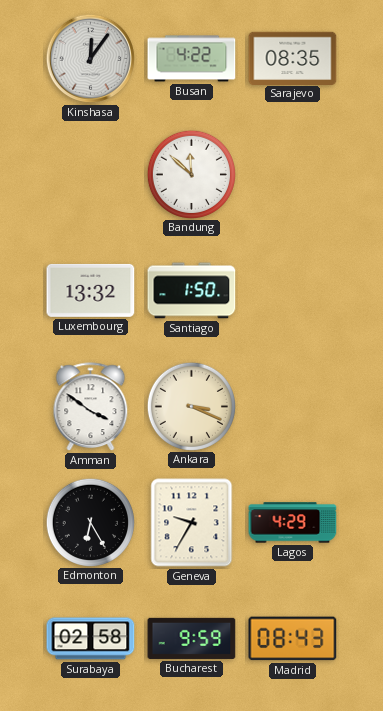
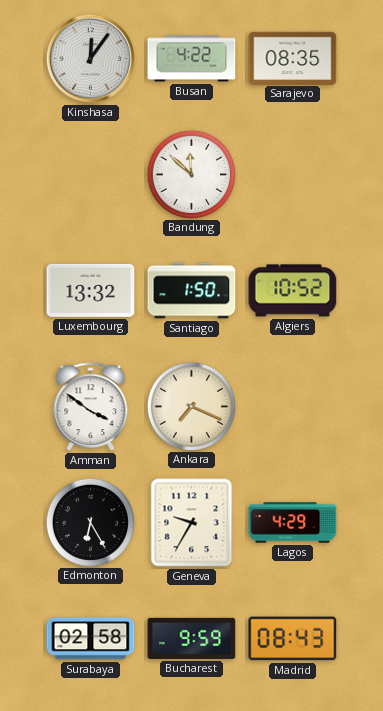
Algiers: none -> 10:52
Ankara: 3:19 -> 7:19
